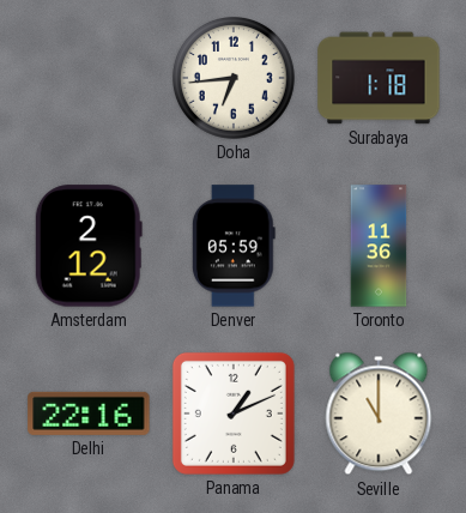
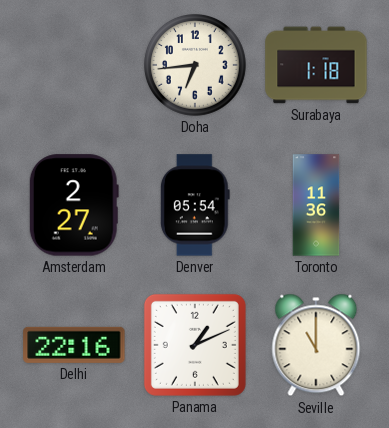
Amsterdam: 2:12 -> 2:27
Denver: 05:59 -> 05:54
